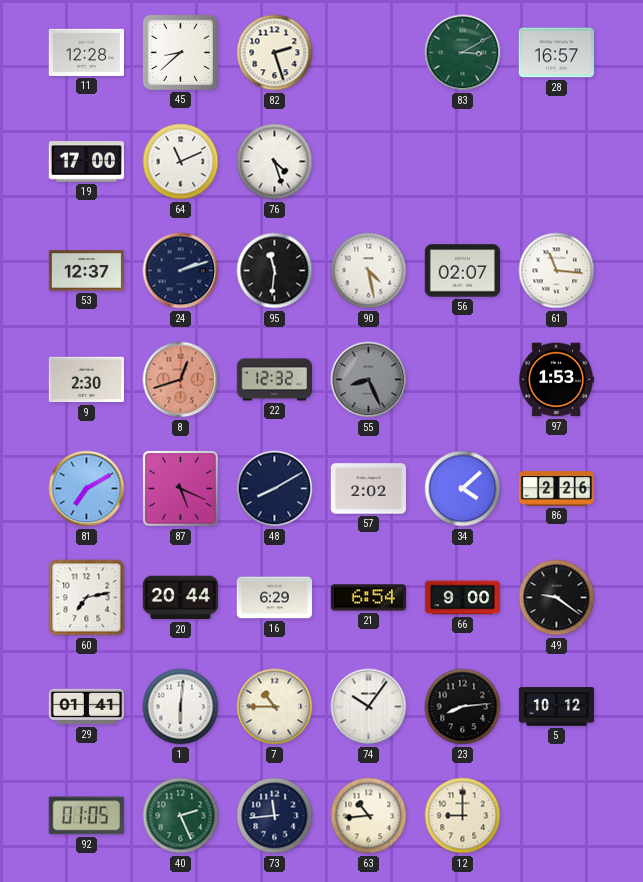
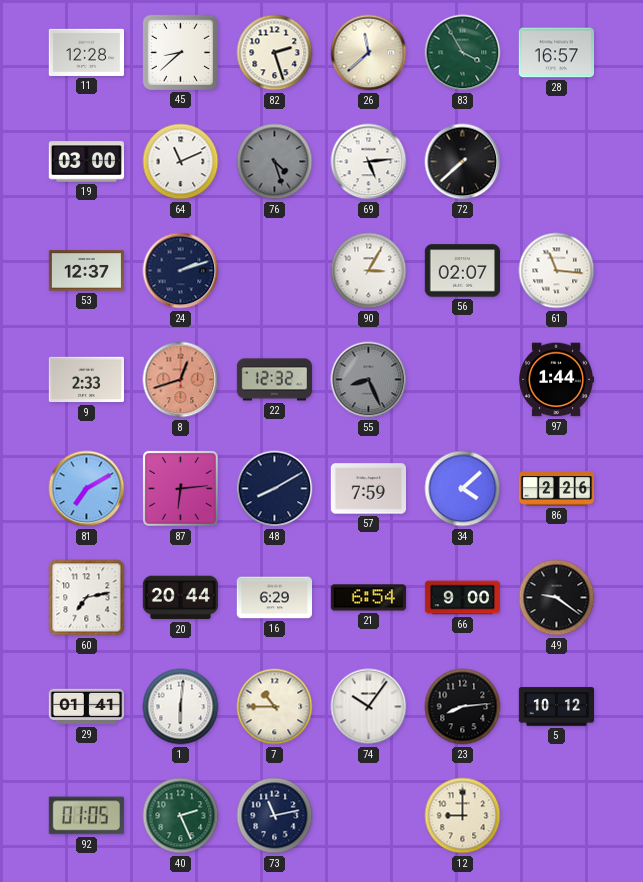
26: none -> 11:38
83: 3:10 -> 3:55
19: 17:00 -> 03:00
76 dial: white -> grey
69: none -> 5:14
72: none -> 7:38
95: 11:31 -> none
90: 4:28 -> 3:05
9: 2:30 -> 2:33
97: 1:53 -> 1:44
87: 5:19 -> 6:14
57: 2:02 -> 7:59
73: 11:44 -> 11:13
63: 10:44 -> none
